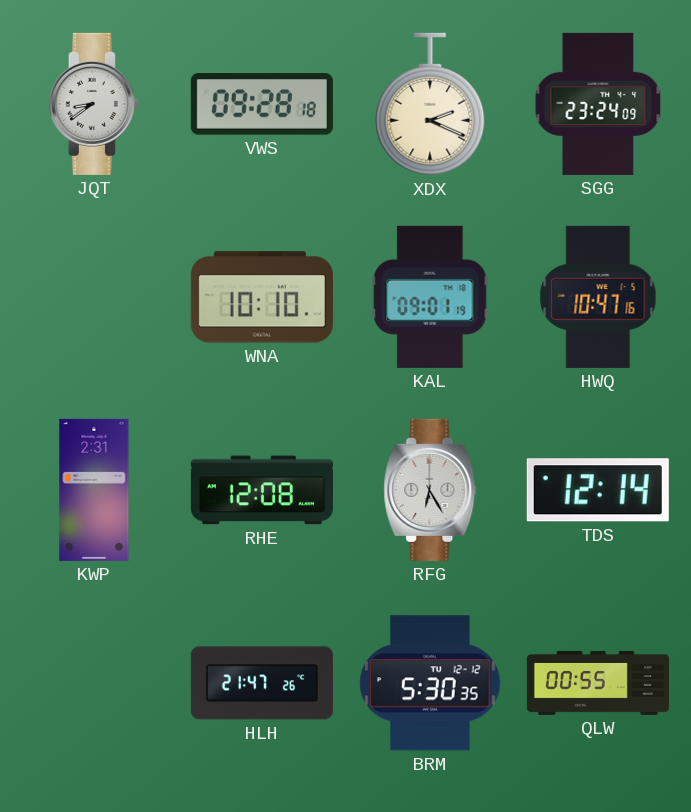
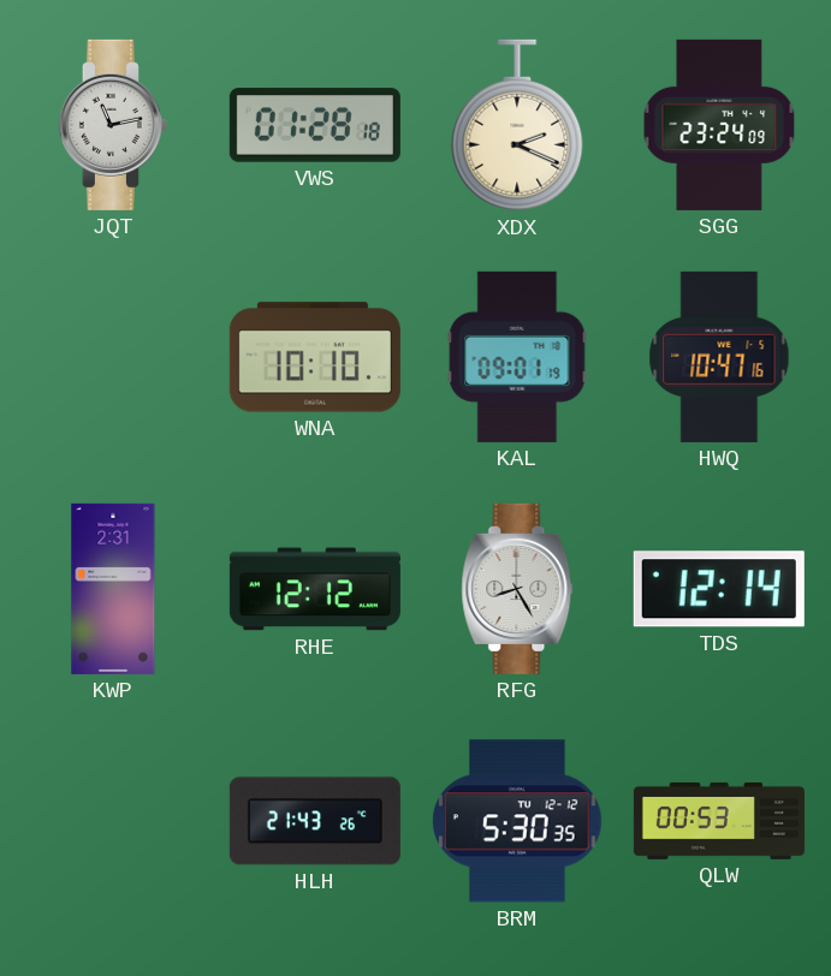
JQT: 8:39 -> 11:13
VWS: 09:28 -> 01:28
RHE: 12:08 -> 12:12
RFG: 6:25 -> 8:25
HLH: 21:47 -> 21:43
QLW: 00:55 -> 00:53
